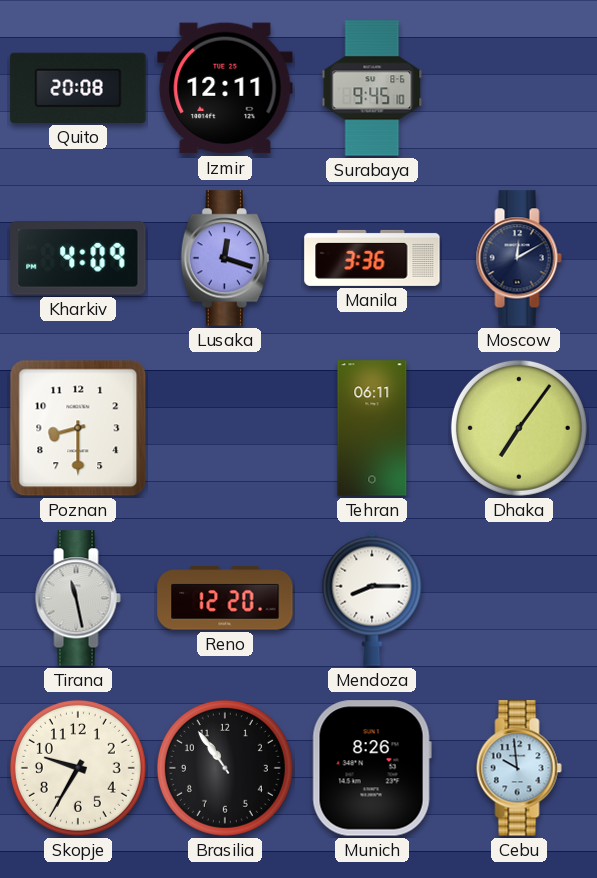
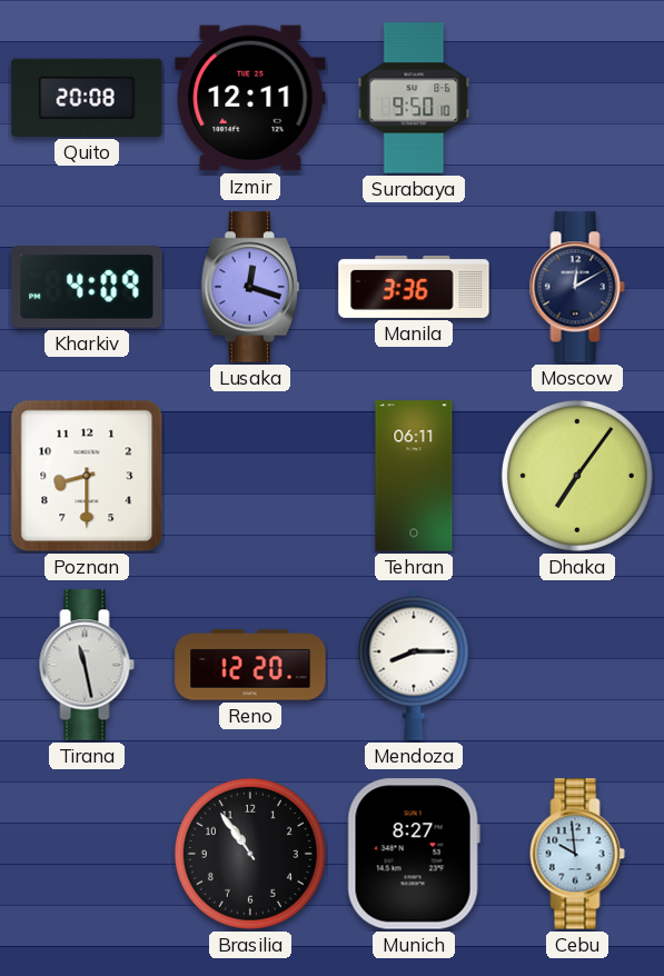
Surabaya: 9:45 -> 9:50
Skopje: 9:35 -> none
Munich: 8:26 -> 8:27
